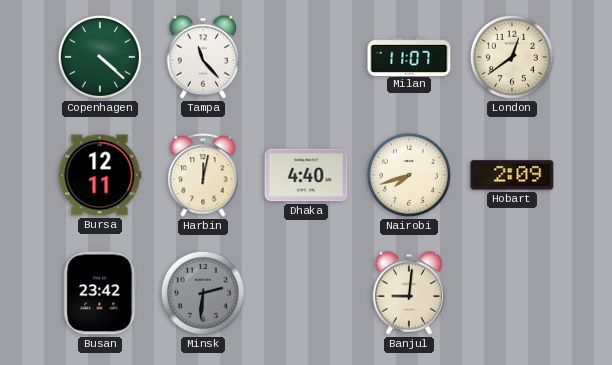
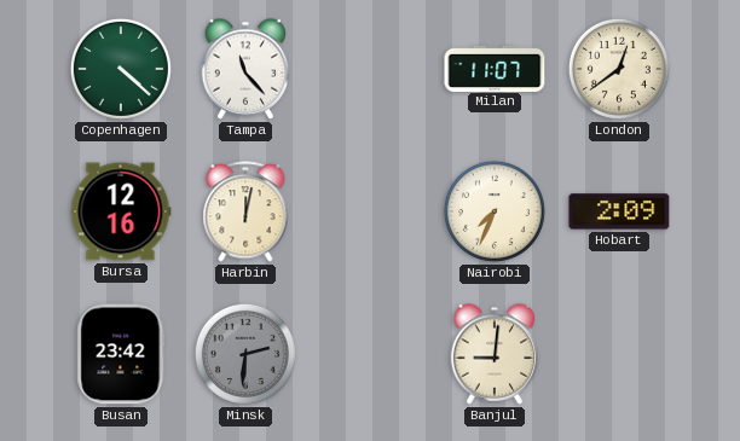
Bursa: 12:11 -> 12:16
Dhaka: 4:40 -> none
Nairobi: 7:42 -> 7:34
